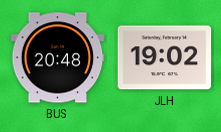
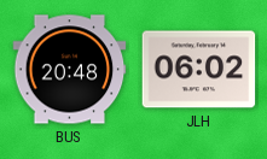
JLH: 19:02 -> 06:02
